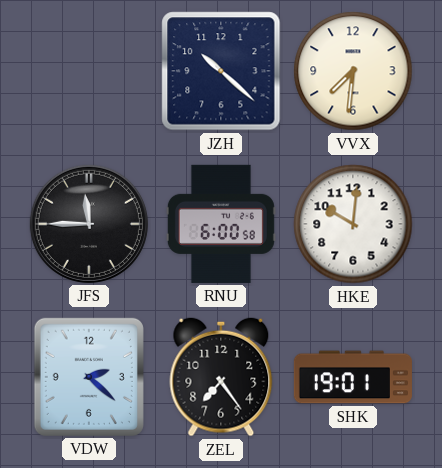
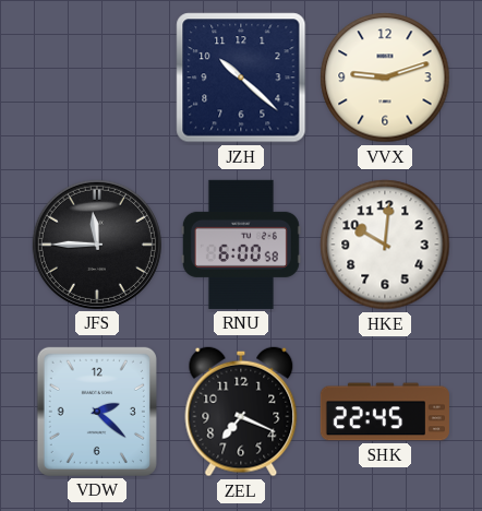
VVX: 7:31 -> 9:12
ZEL: 7:24 -> 7:19
SHK: 19:01 -> 22:45
